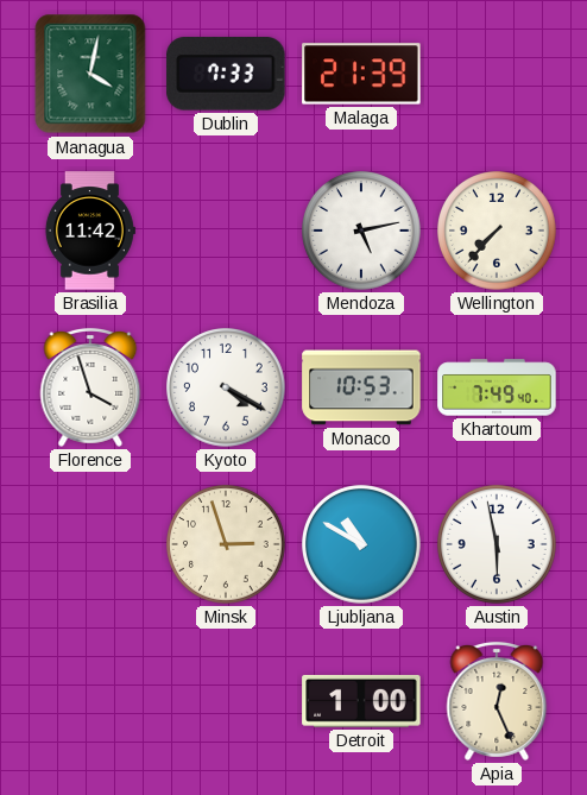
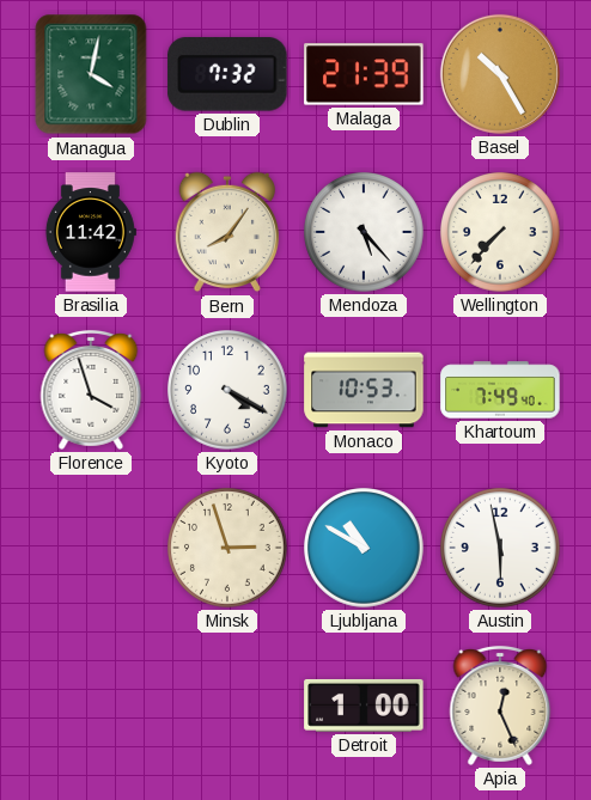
Dublin: 7:33 -> 7:32
Basel: none -> 10:25
Bern: none -> 8:06
Mendoza: 5:13 -> 5:23
